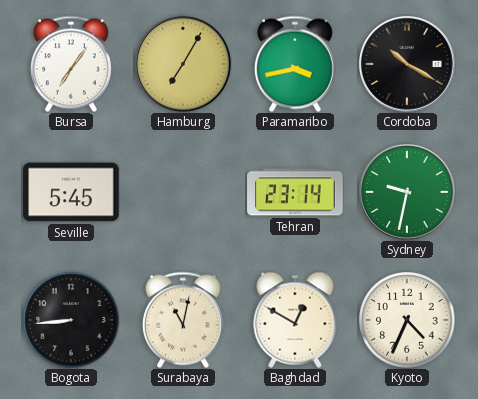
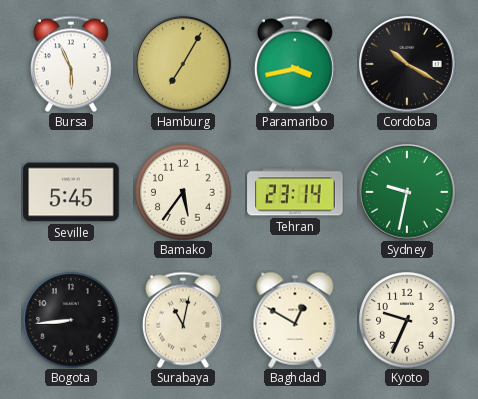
Bursa: 7:06 -> 5:56
Bamako: none -> 5:36
Kyoto: 4:34 -> 9:34
